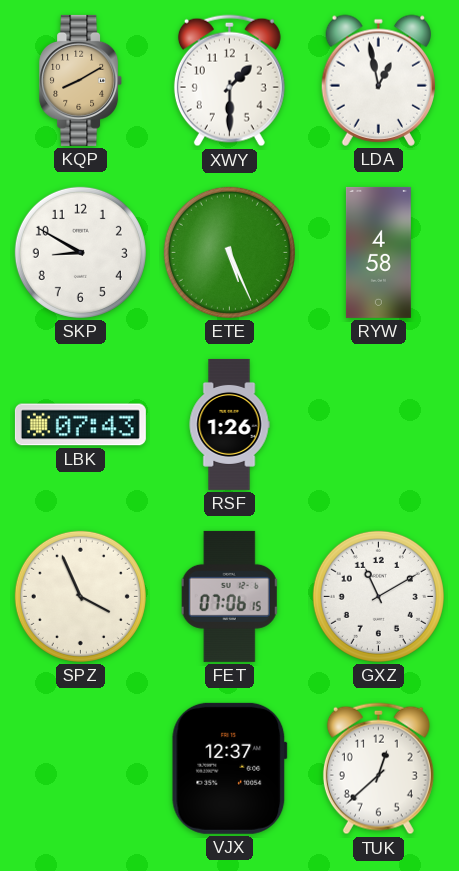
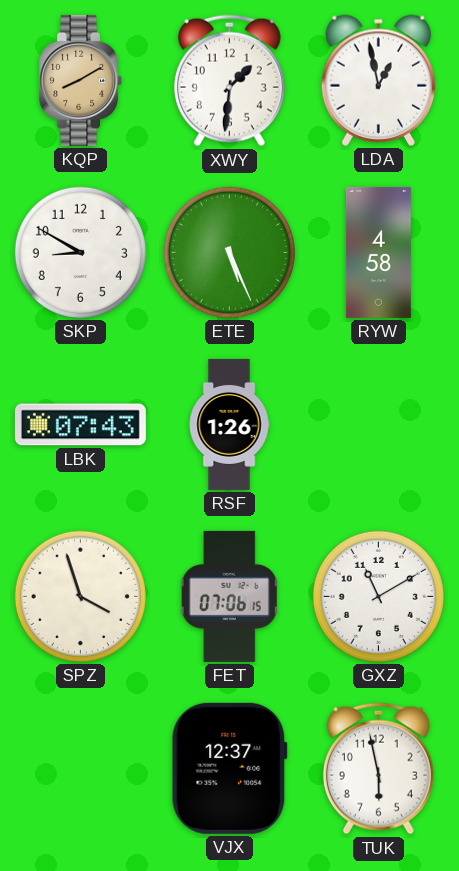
XWY: 1:30 -> 1:31
SPZ: 3:56 -> 3:57
TUK: 12:38 -> 5:58
